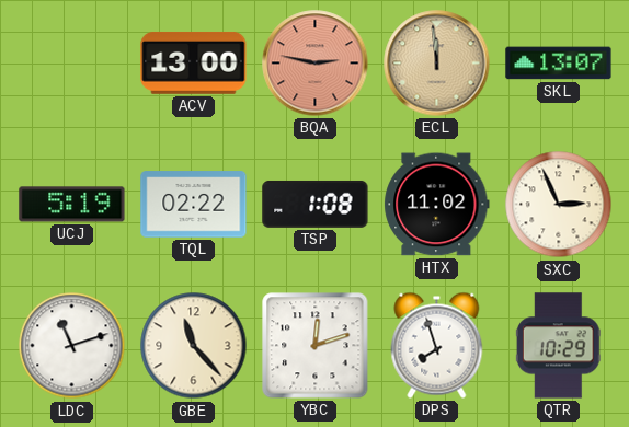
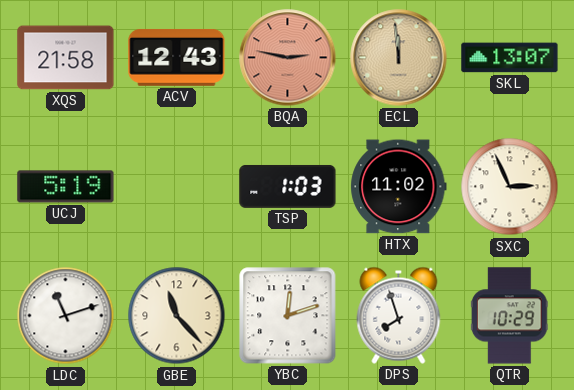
XQS: none -> 21:58
ACV: 13:00 -> 12:43
TQL: 02:22 -> none
TSP: 1:08 -> 1:03
